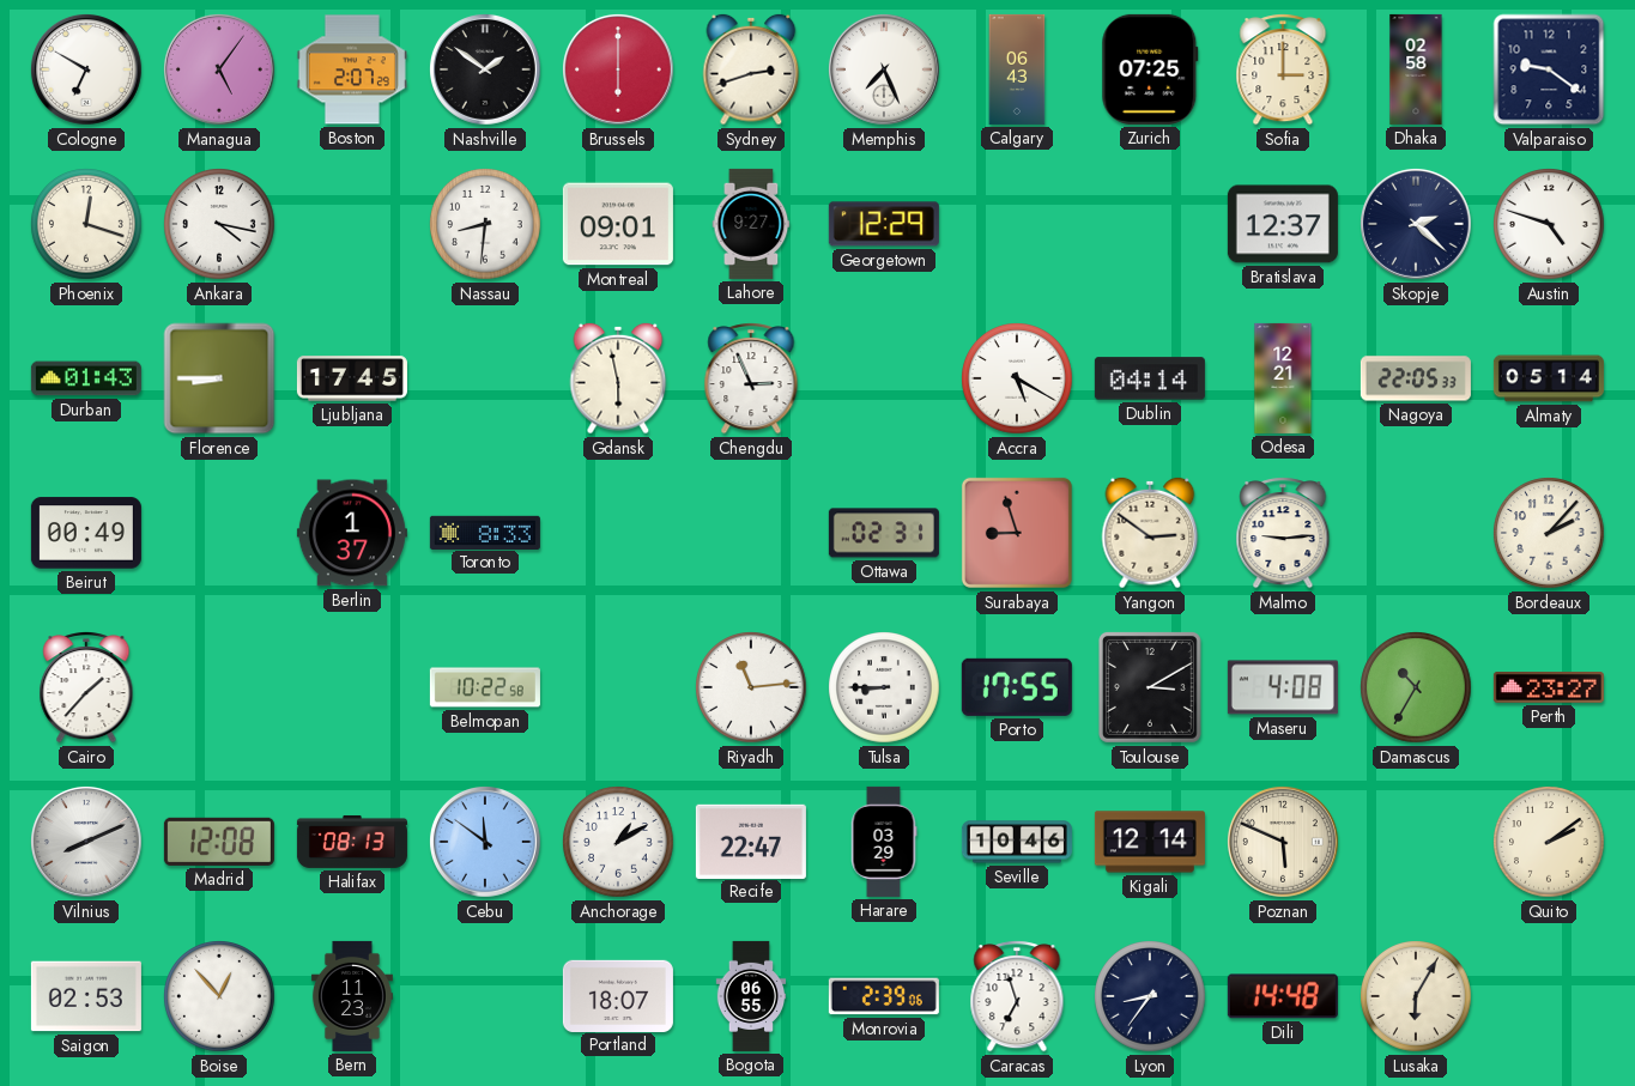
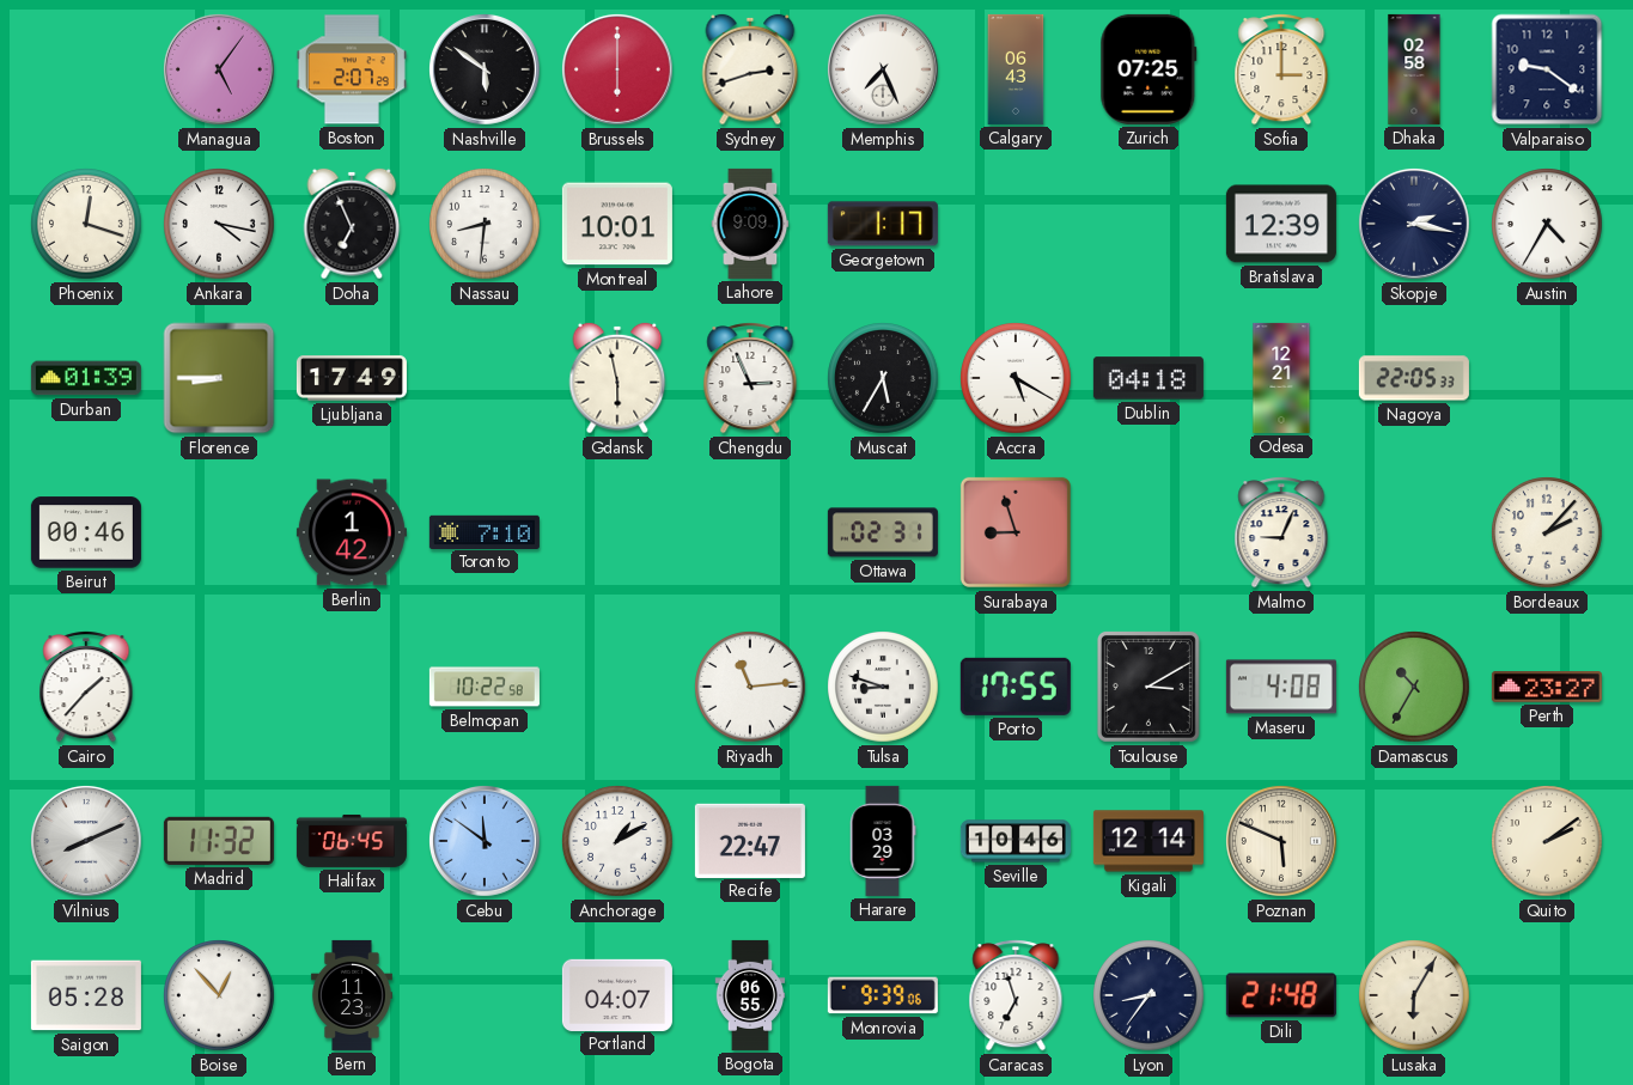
Cologne: 6:50 -> none
Nashville: 1:51 -> 5:51
Doha: none -> 6:56
Montreal: 09:01 -> 10:01
Lahore: 9:27 -> 9:09
Georgetown: 12:29 -> 1:17
Bratislava: 12:37 -> 12:39
Skopje: 2:22 -> 2:17
Austin: 4:48 -> 4:35
Durban: 01:43 -> 01:39
Ljubljana: 17:45 -> 17:49
Muscat: none -> 5:35
Dublin: 04:14 -> 04:18
Almaty: 05:14 -> none
Beirut: 00:49 -> 00:46
Berlin: 1:37 -> 1:42
Toronto: 8:33 -> 7:10
Yangon: 2:51 -> none
Malmo: 9:14 -> 9:04
Tulsa: 8:45 -> 8:48
Madrid: 12:08 -> 11:32
Halifax: 08:13 -> 06:45
Saigon: 02:53 -> 05:28
Portland: 18:07 -> 04:07
Monrovia: 2:39 -> 9:39
Dili: 14:48 -> 21:48
